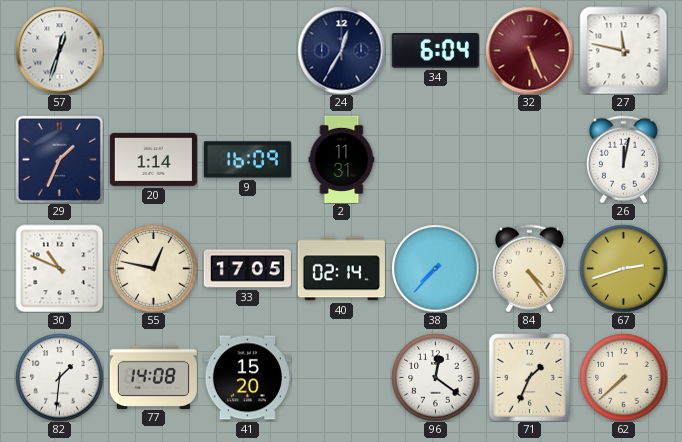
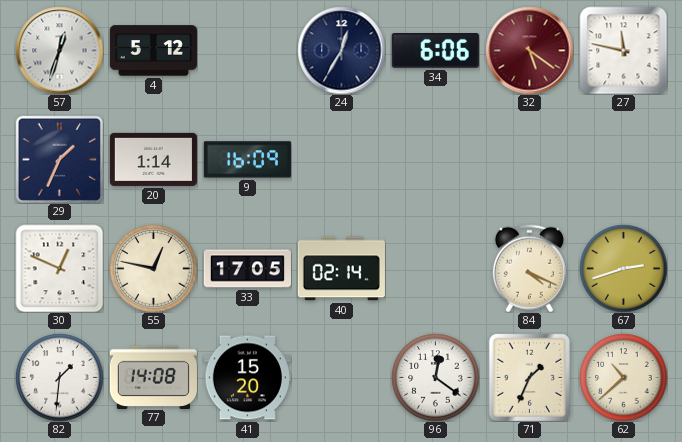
4: none -> 5:12
34: 6:04 -> 6:06
32: 5:26 -> 5:21
2: 11:31 -> none
26: 12:02 -> none
30: 10:49 -> 12:49
38: 7:37 -> none
84: 4:24 -> 4:19
62: 7:38 -> 10:38
